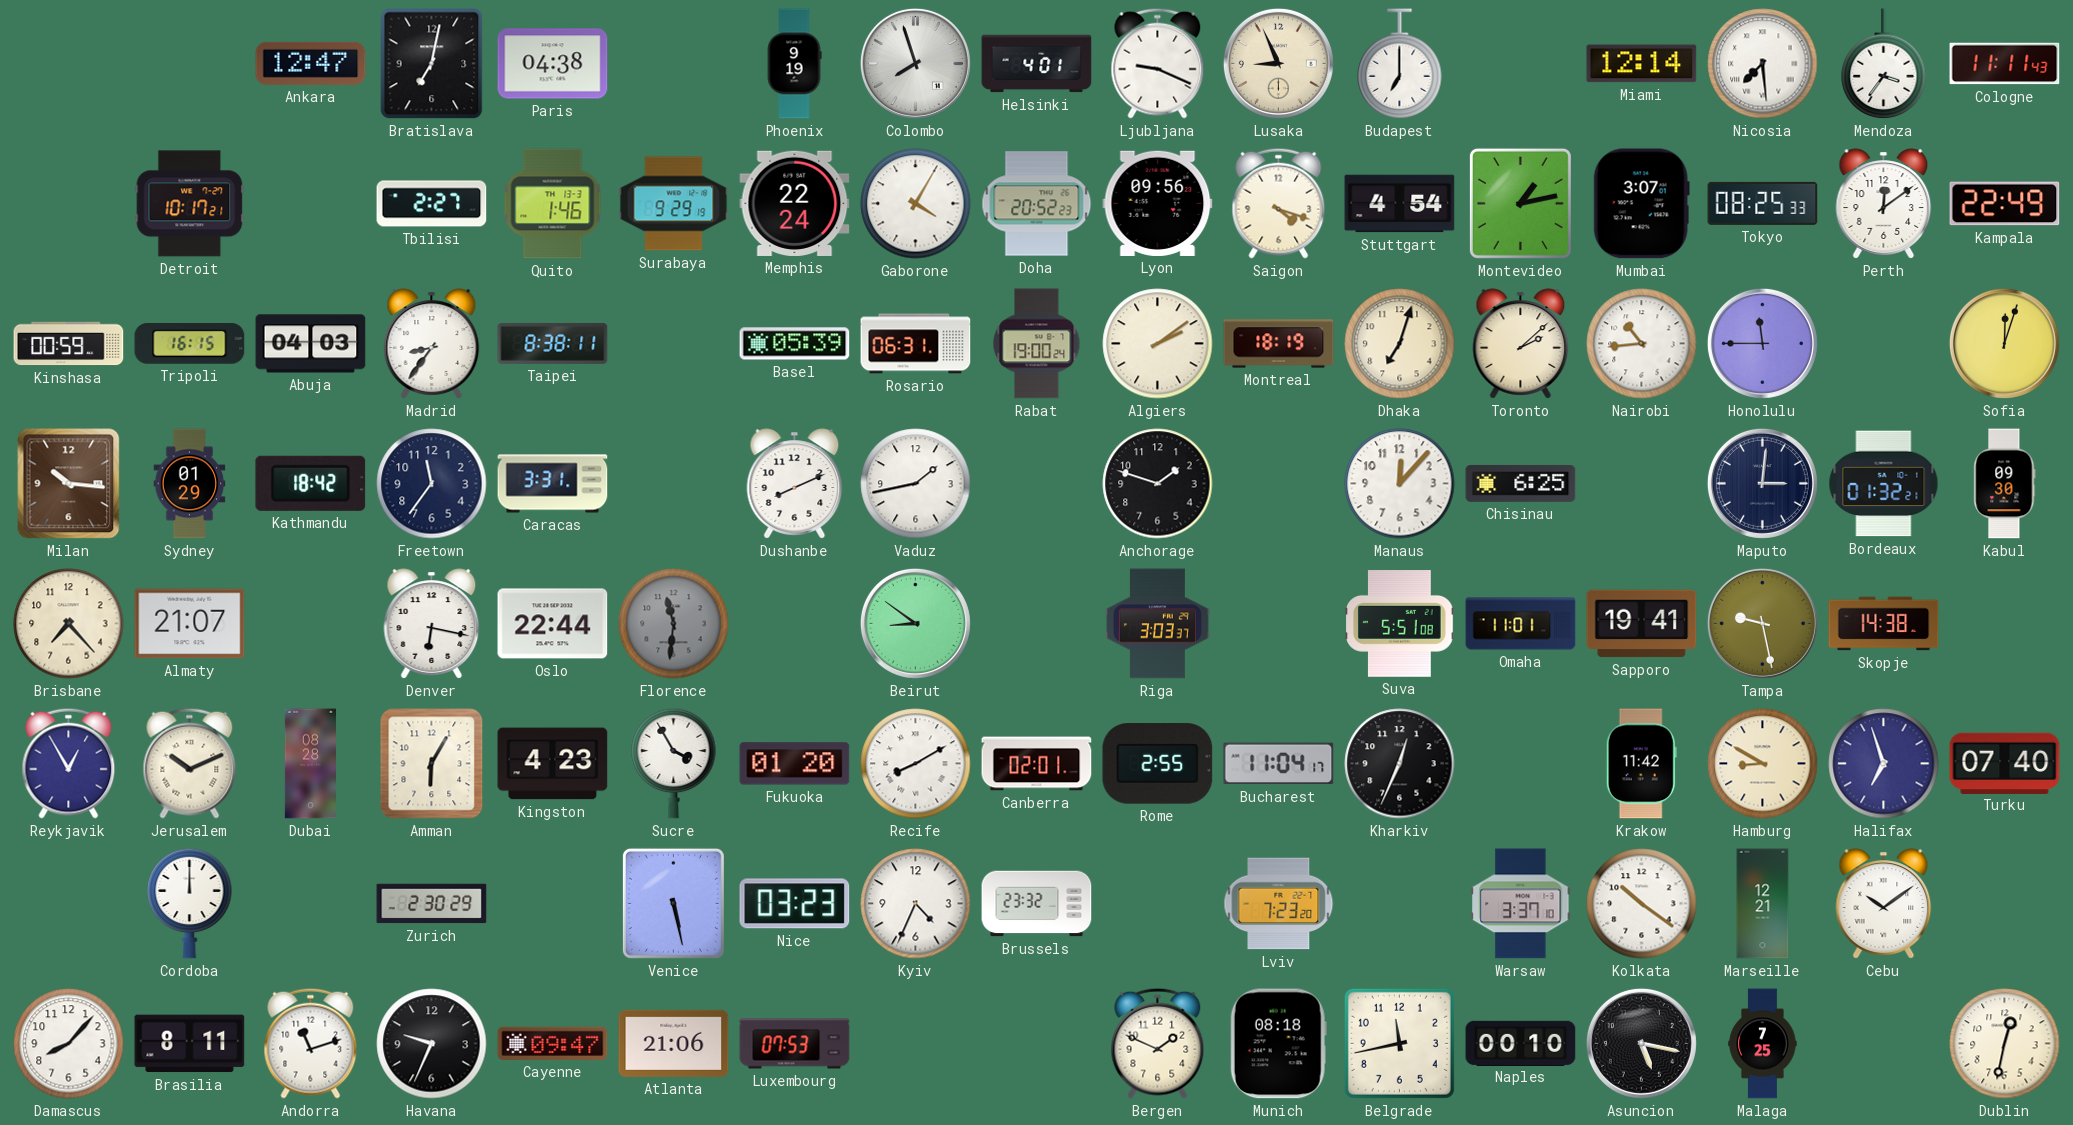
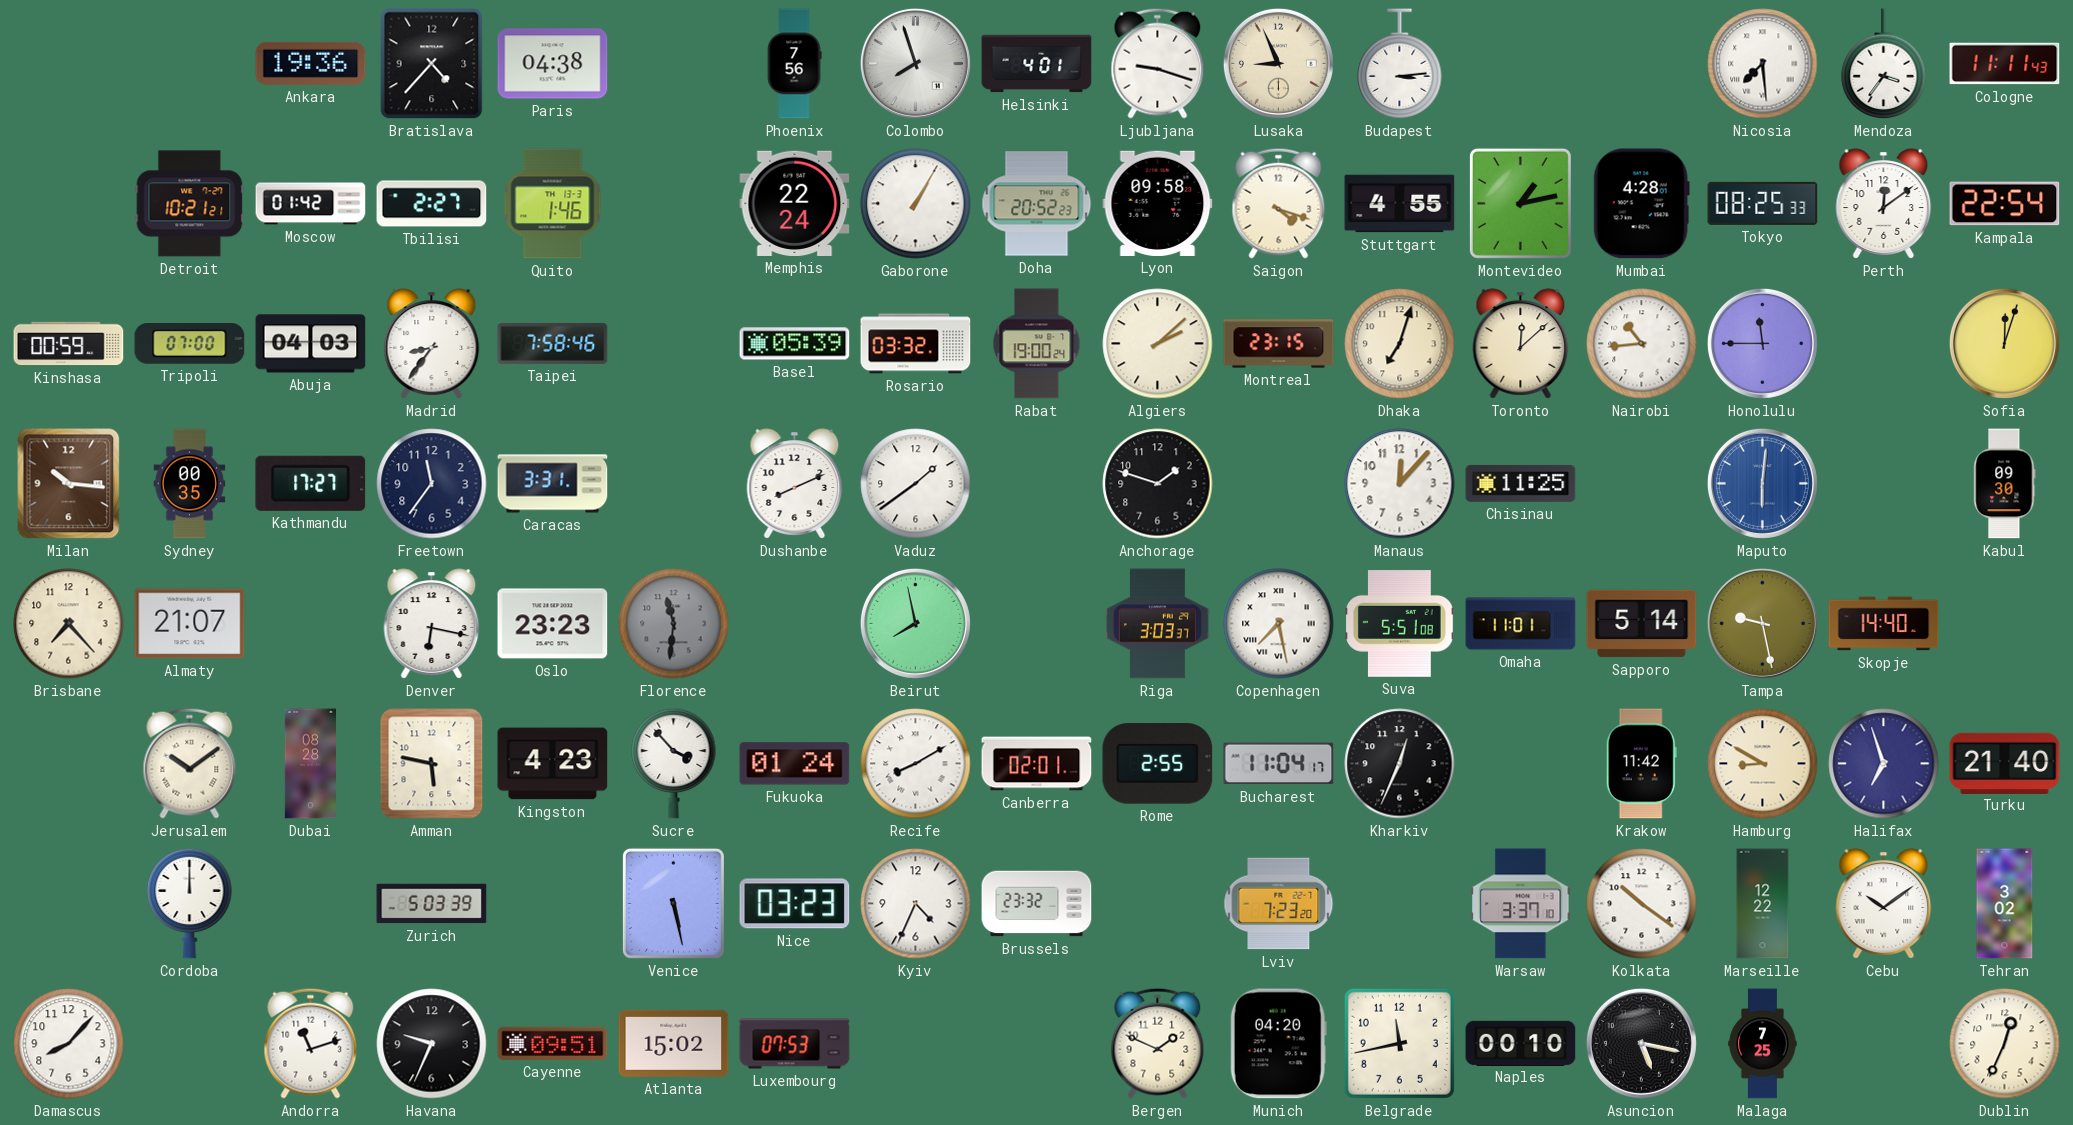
Ankara: 12:47 -> 19:36
Bratislava: 7:02 -> 4:37
Phoenix: 9:19 -> 7:56
Ljubljana: 9:19 -> 9:18
Budapest: 7:00 -> 3:14
Miami: 12:14 -> none
Detroit: 10:17 -> 10:21
Moscow: none -> 01:42
Surabaya: 9:29 -> none
Gaborone: 4:05 -> 1:05
Lyon: 09:56 -> 09:58
Stuttgart: 4:54 -> 4:55
Mumbai: 3:07 -> 4:28
Kampala: 22:49 -> 22:54
Tripoli: 16:15 -> 07:00
Taipei: 8:38 -> 7:58
Rosario: 06:31 -> 03:32
Algiers: 2:09 -> 2:08
Montreal: 18:19 -> 23:15
Toronto: 2:08 -> 12:08
Sydney: 01:29 -> 00:35
Kathmandu: 18:42 -> 17:27
Vaduz: 1:43 -> 1:39
Chisinau: 6:25 -> 11:25
Maputo: 3:01 -> 6:01
Maputo dial: navy -> blue
Bordeaux: 01:32 -> none
Oslo: 22:44 -> 23:23
Beirut: 8:51 -> 7:58
Copenhagen: none -> 7:28
Sapporo: 19:41 -> 5:14
Skopje: 14:38 -> 14:40
Reykjavik: 12:55 -> none
Jerusalem: 10:11 -> 10:09
Amman: 6:05 -> 5:47
Sucre: 3:55 -> 3:53
Fukuoka: 01:20 -> 01:24
Turku: 07:40 -> 21:40
Zurich: 2:30 -> 5:03
Marseille: 12:21 -> 12:22
Tehran: none -> 3:02
Brasilia: 8:11 -> none
Cayenne: 09:47 -> 09:51
Atlanta: 21:06 -> 15:02
Munich: 08:18 -> 04:20
Dublin: 12:32 -> 12:34
